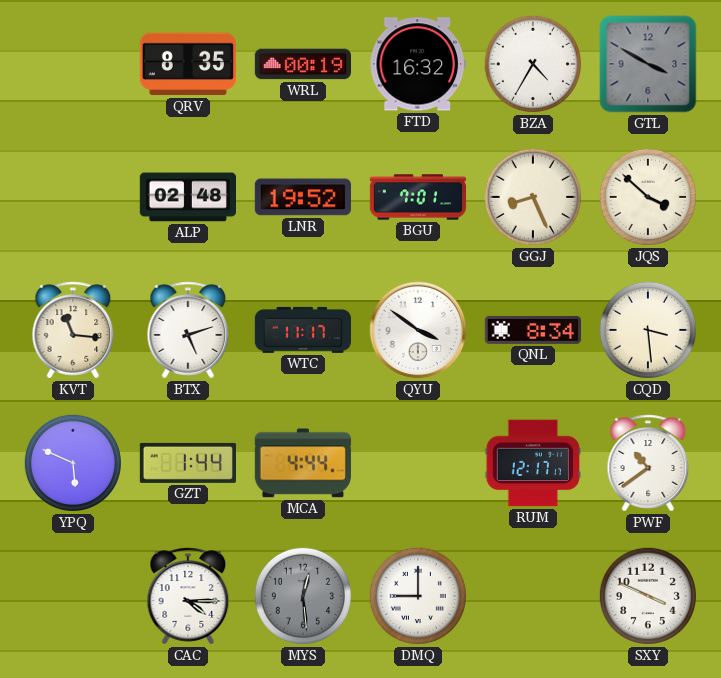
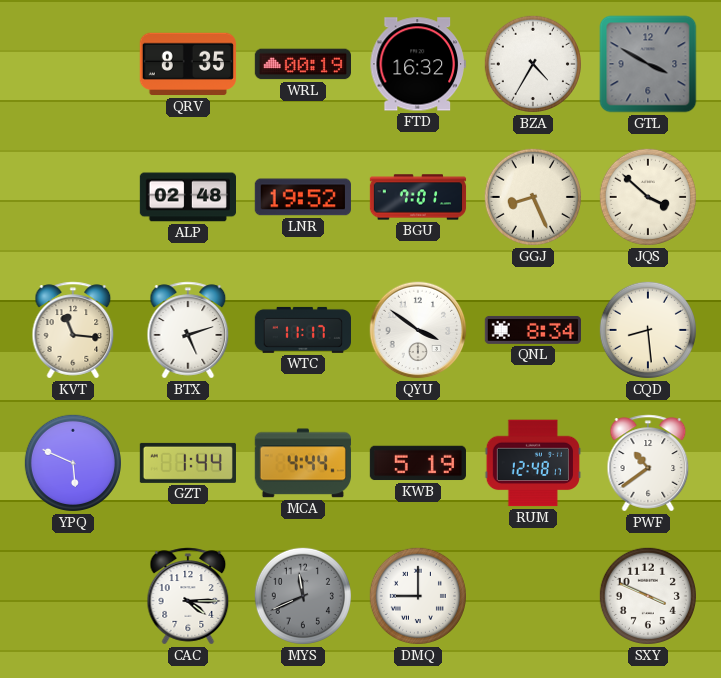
CQD: 3:29 -> 8:29
KWB: none -> 5:19
RUM: 12:17 -> 12:48
MYS: 12:29 -> 11:41
